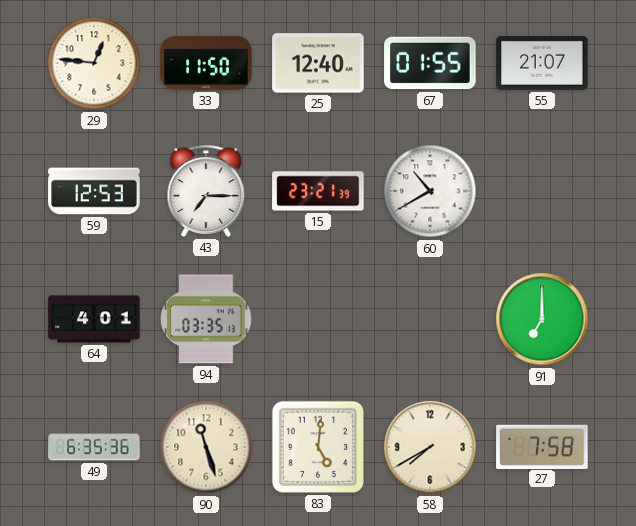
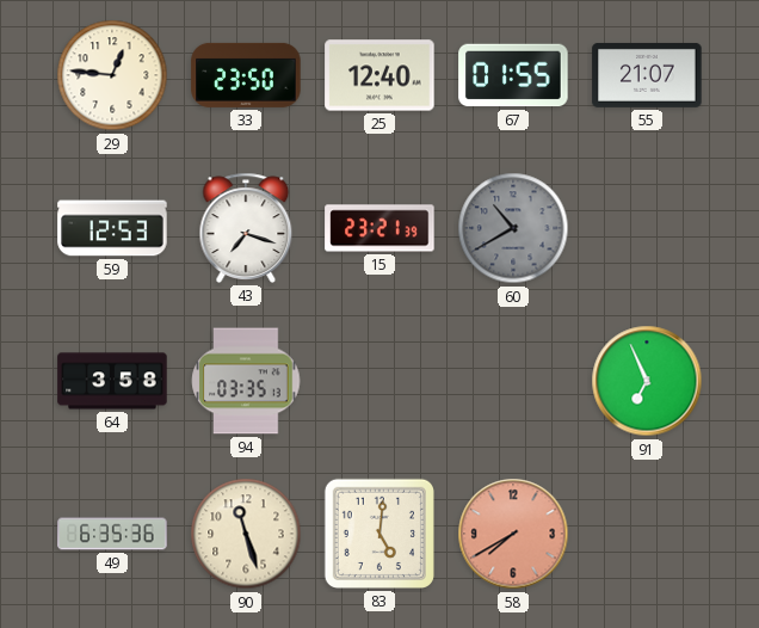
33: 11:50 -> 23:50
43: 7:15 -> 7:18
60 dial: white -> grey
64: 4:01 -> 3:58
91: 7:00 -> 6:56
58 dial: cream -> salmon
27: 7:58 -> none
